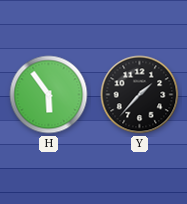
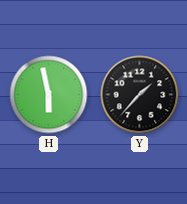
H: 5:54 -> 5:58
